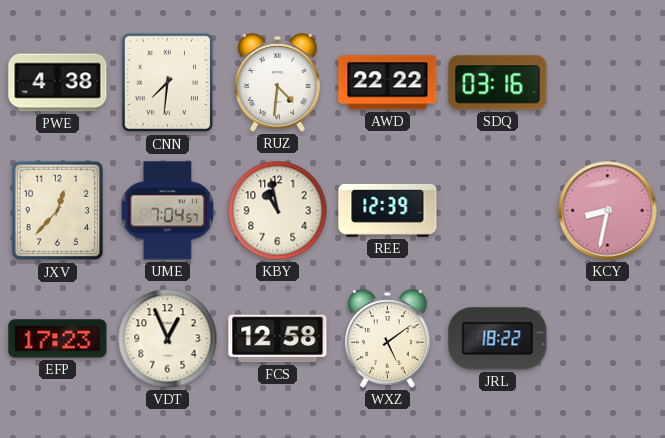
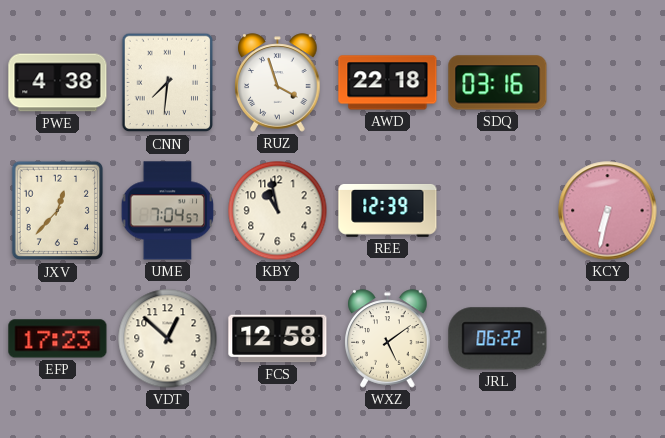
RUZ: 4:31 -> 3:57
AWD: 22:22 -> 22:18
KCY: 8:32 -> 6:32
VDT: 12:56 -> 12:52
JRL: 18:22 -> 06:22
